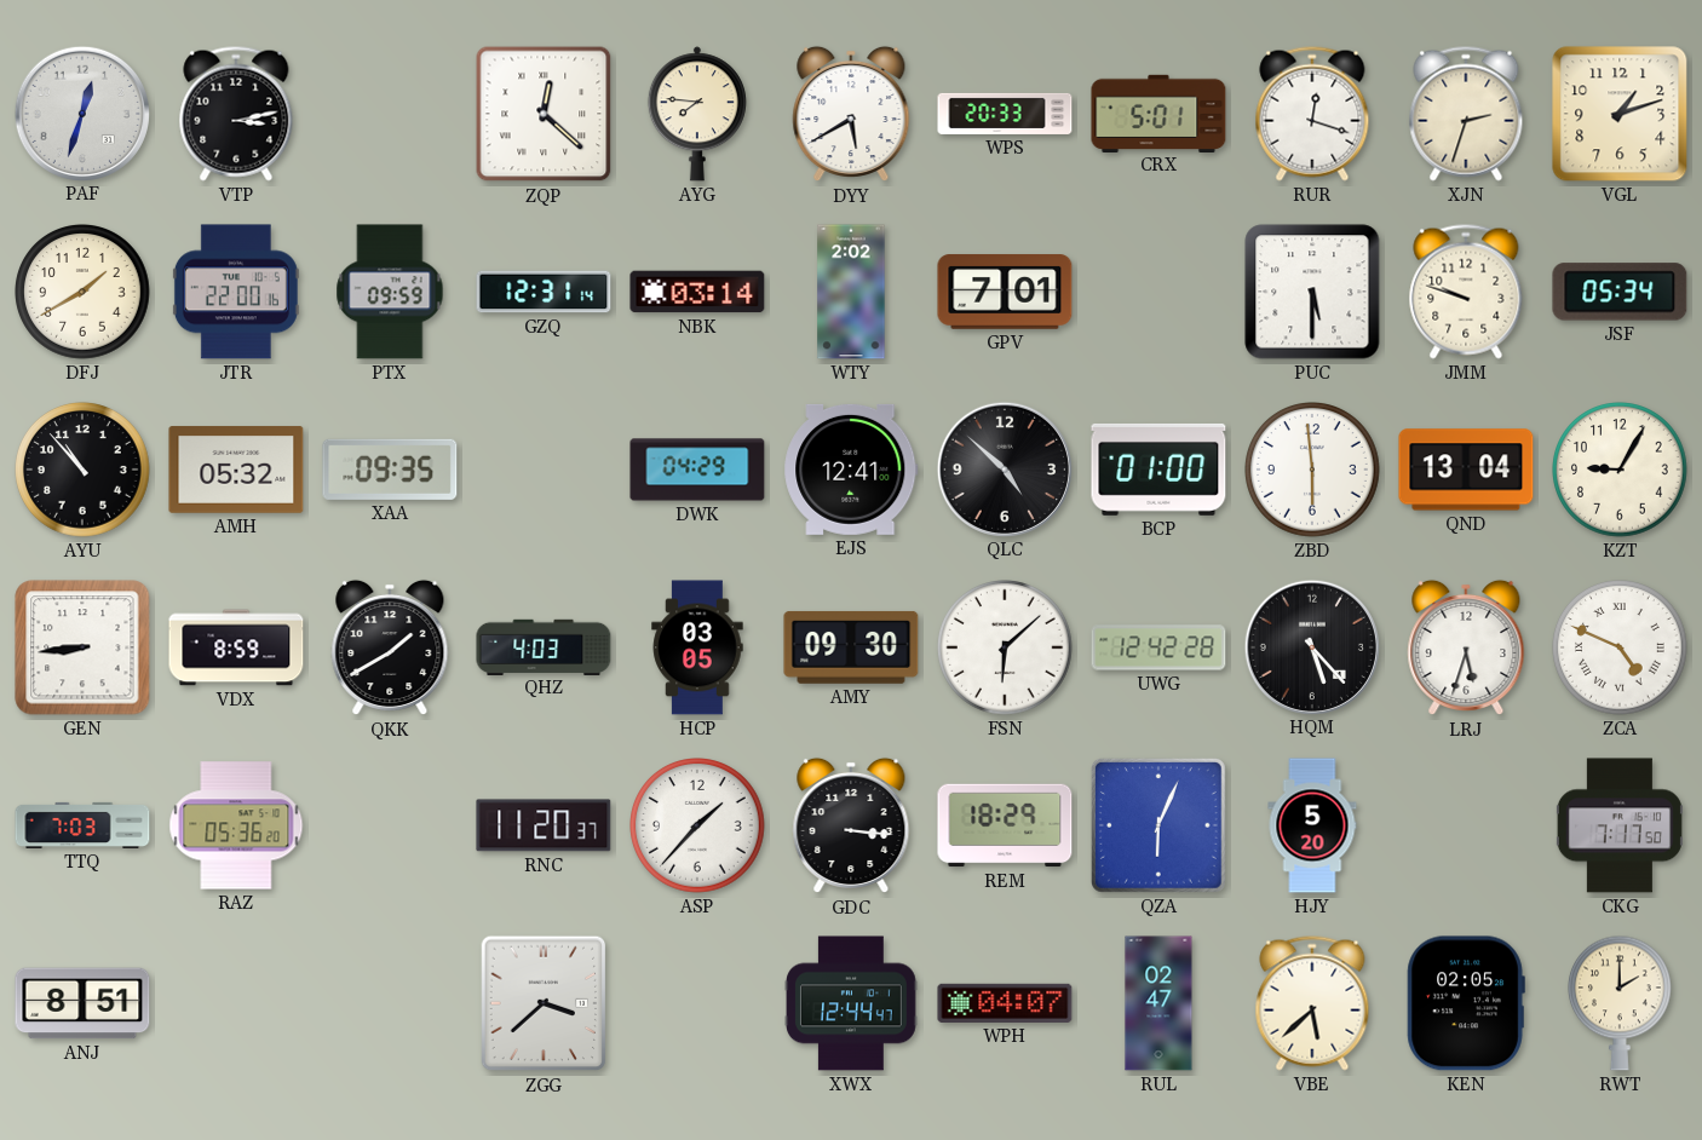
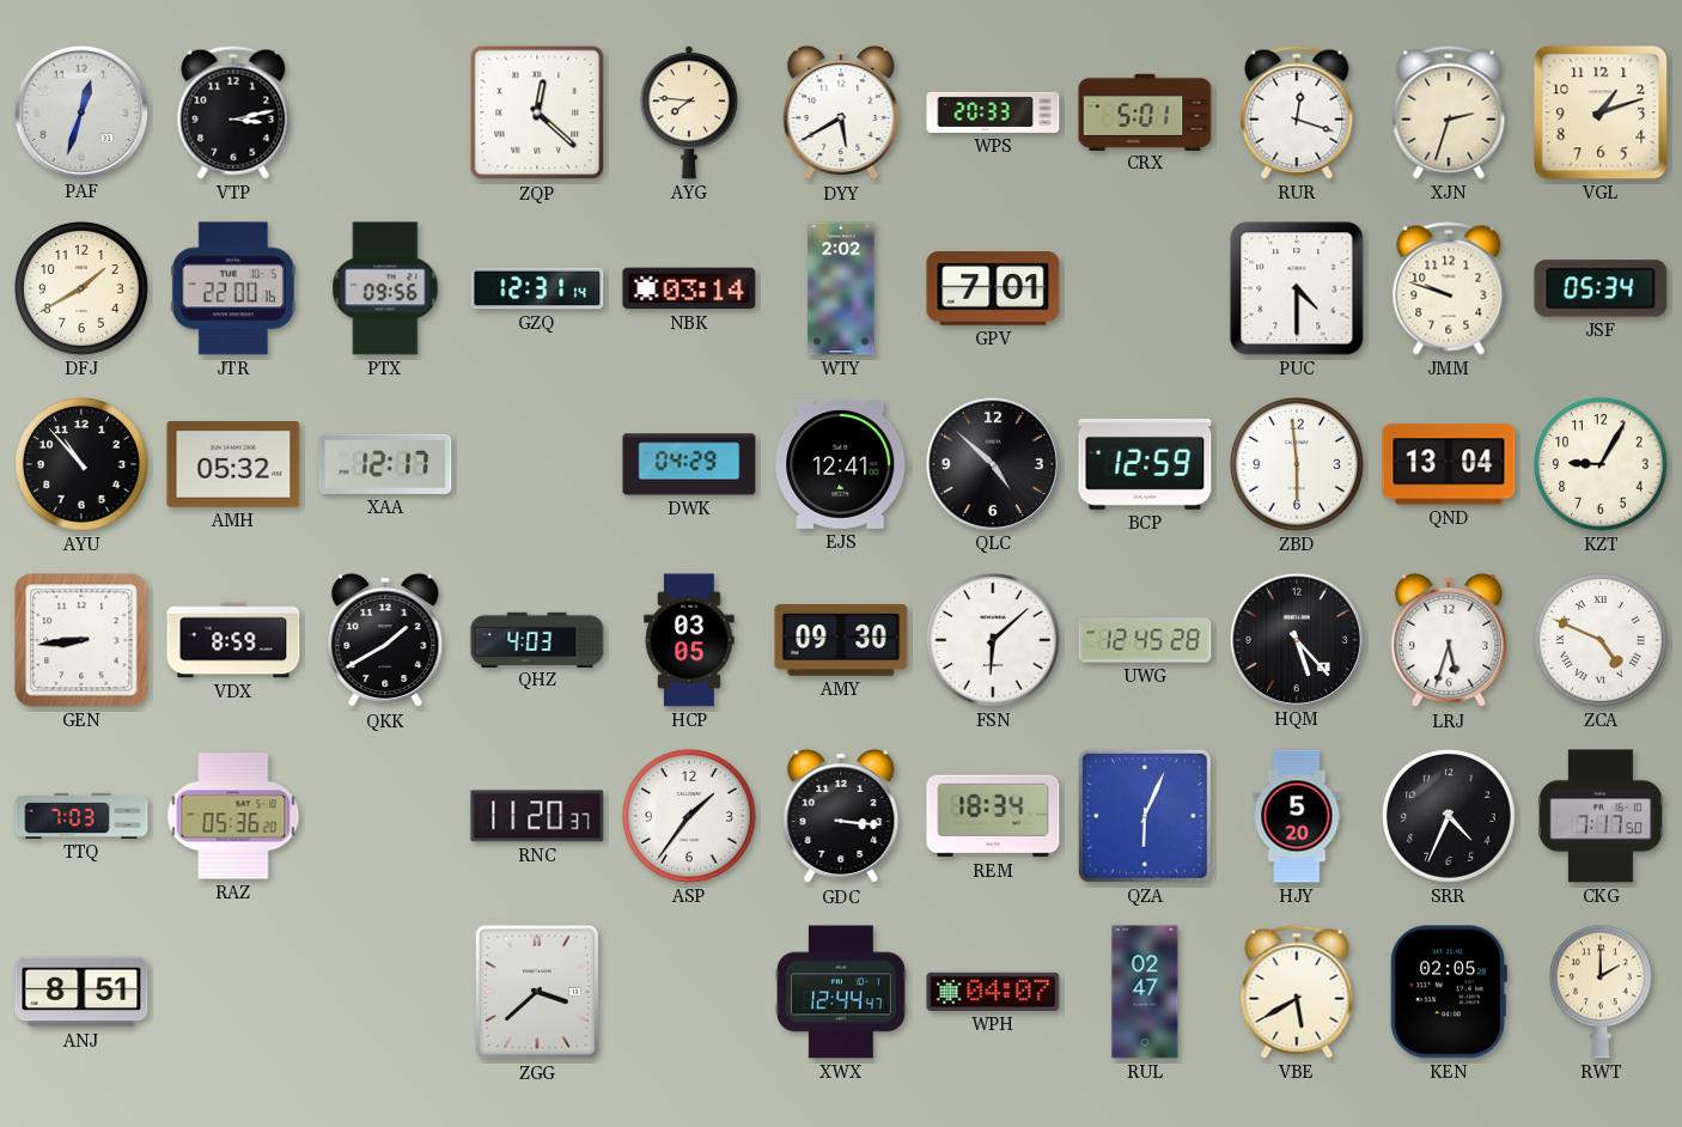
PTX: 09:59 -> 09:56
PUC: 5:30 -> 4:30
XAA: 09:35 -> 12:17
BCP: 01:00 -> 12:59
UWG: 12:42 -> 12:45
ASP: 1:37 -> 1:36
REM: 18:29 -> 18:34
SRR: none -> 4:34
VBE: 5:38 -> 5:40
